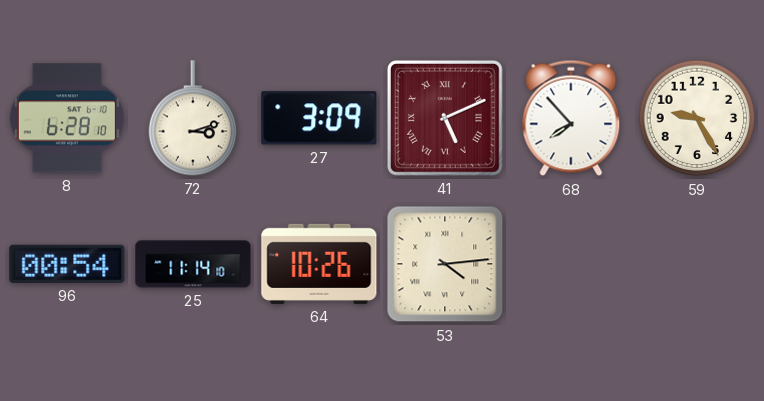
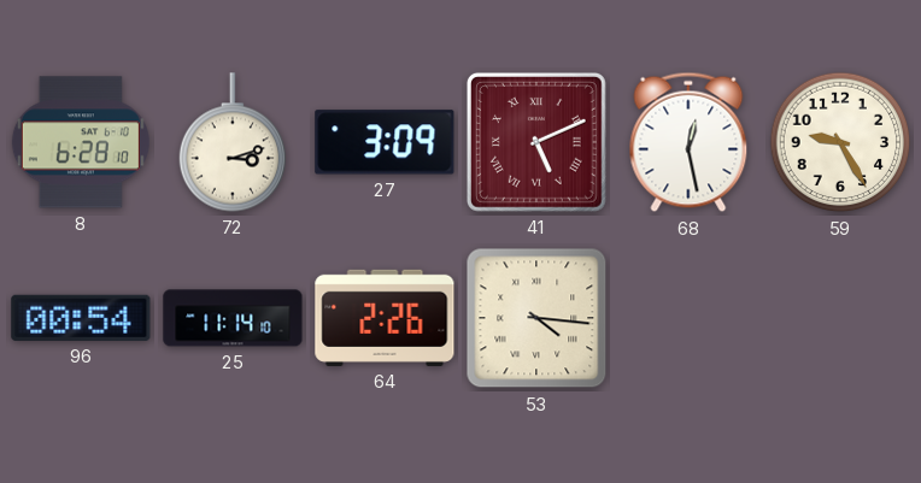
68: 7:53 -> 12:28
64: 10:26 -> 2:26
53: 4:14 -> 4:16
